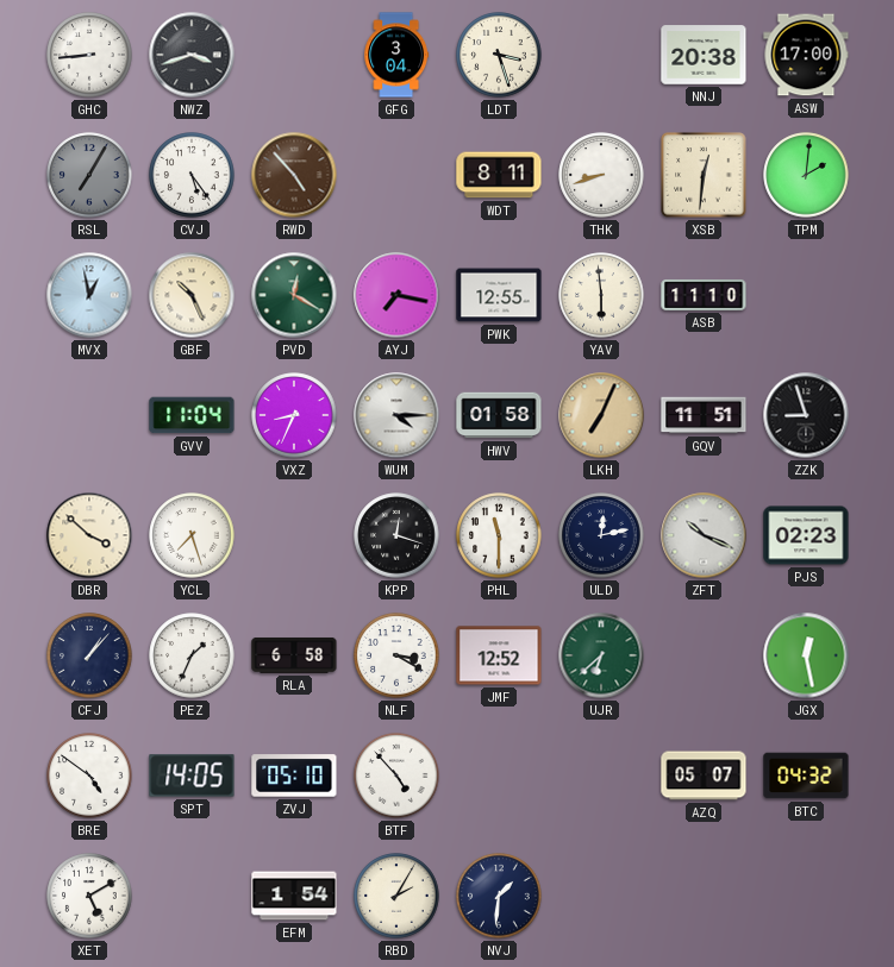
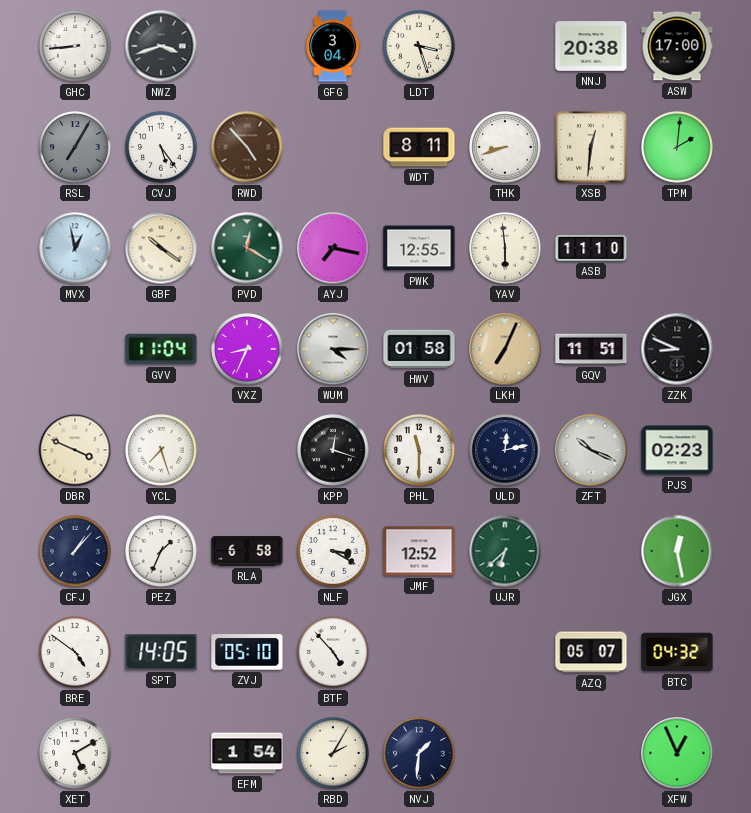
GBF: 10:26 -> 10:21
ZZK: 8:57 -> 8:49
DBR: 3:52 -> 3:49
XFW: none -> 12:56
